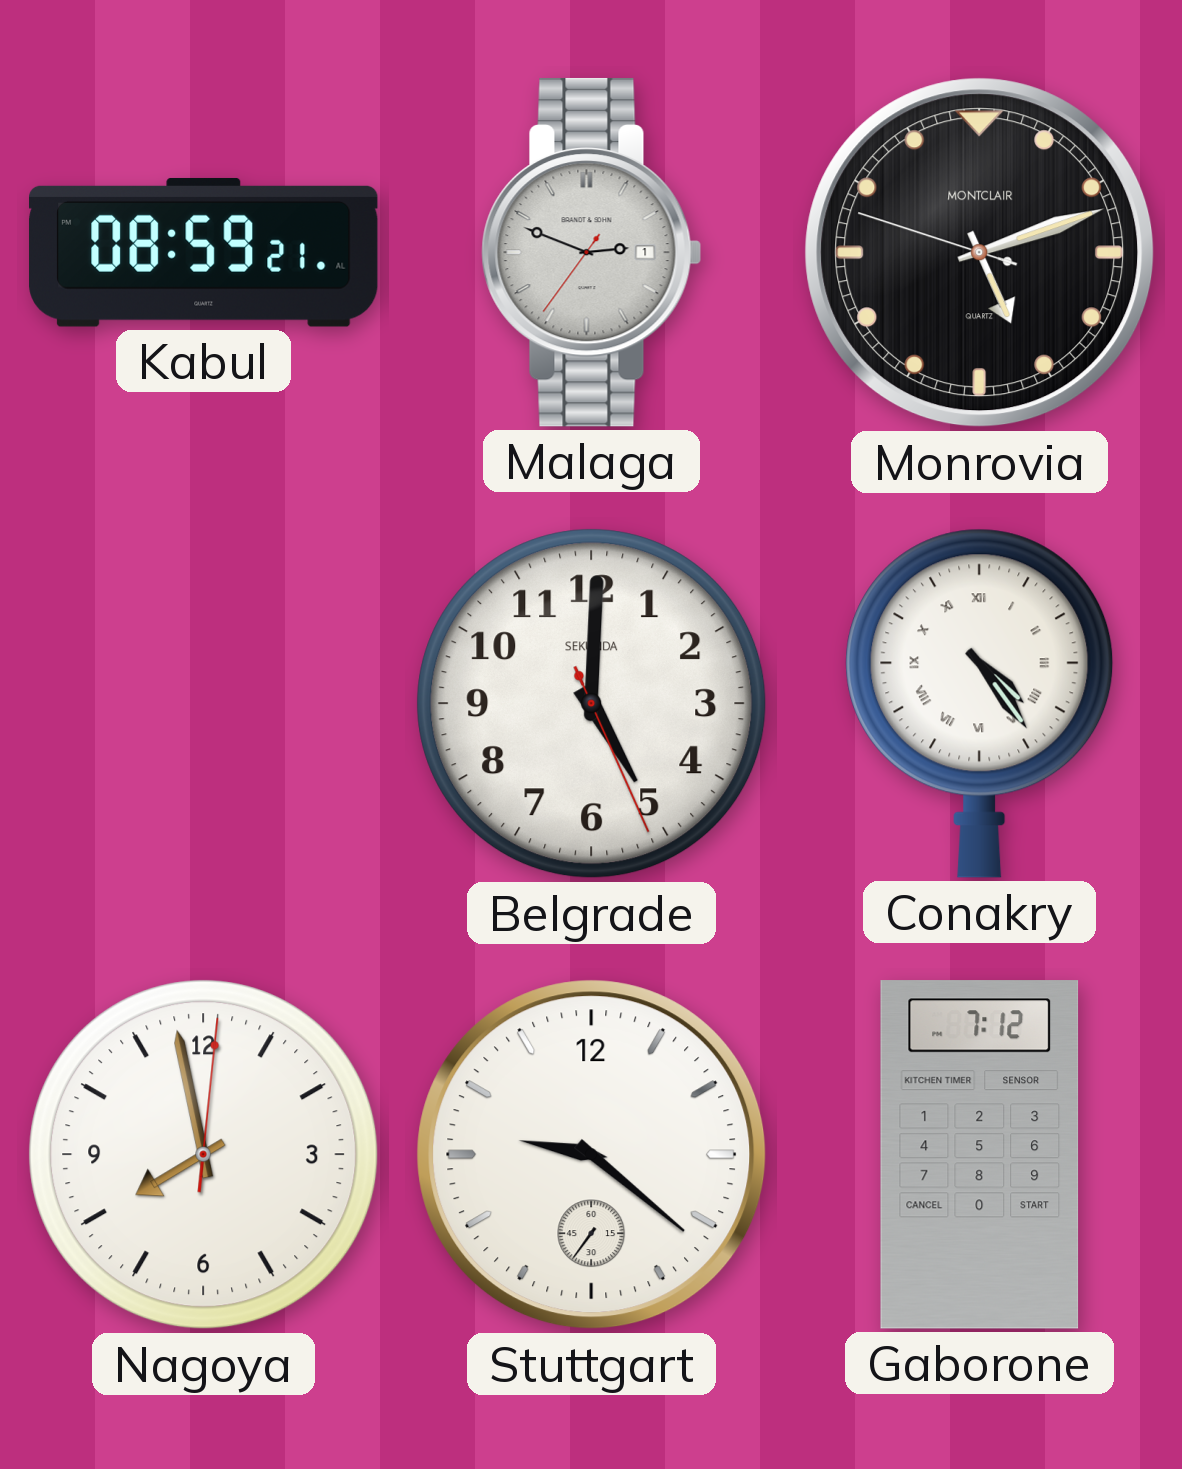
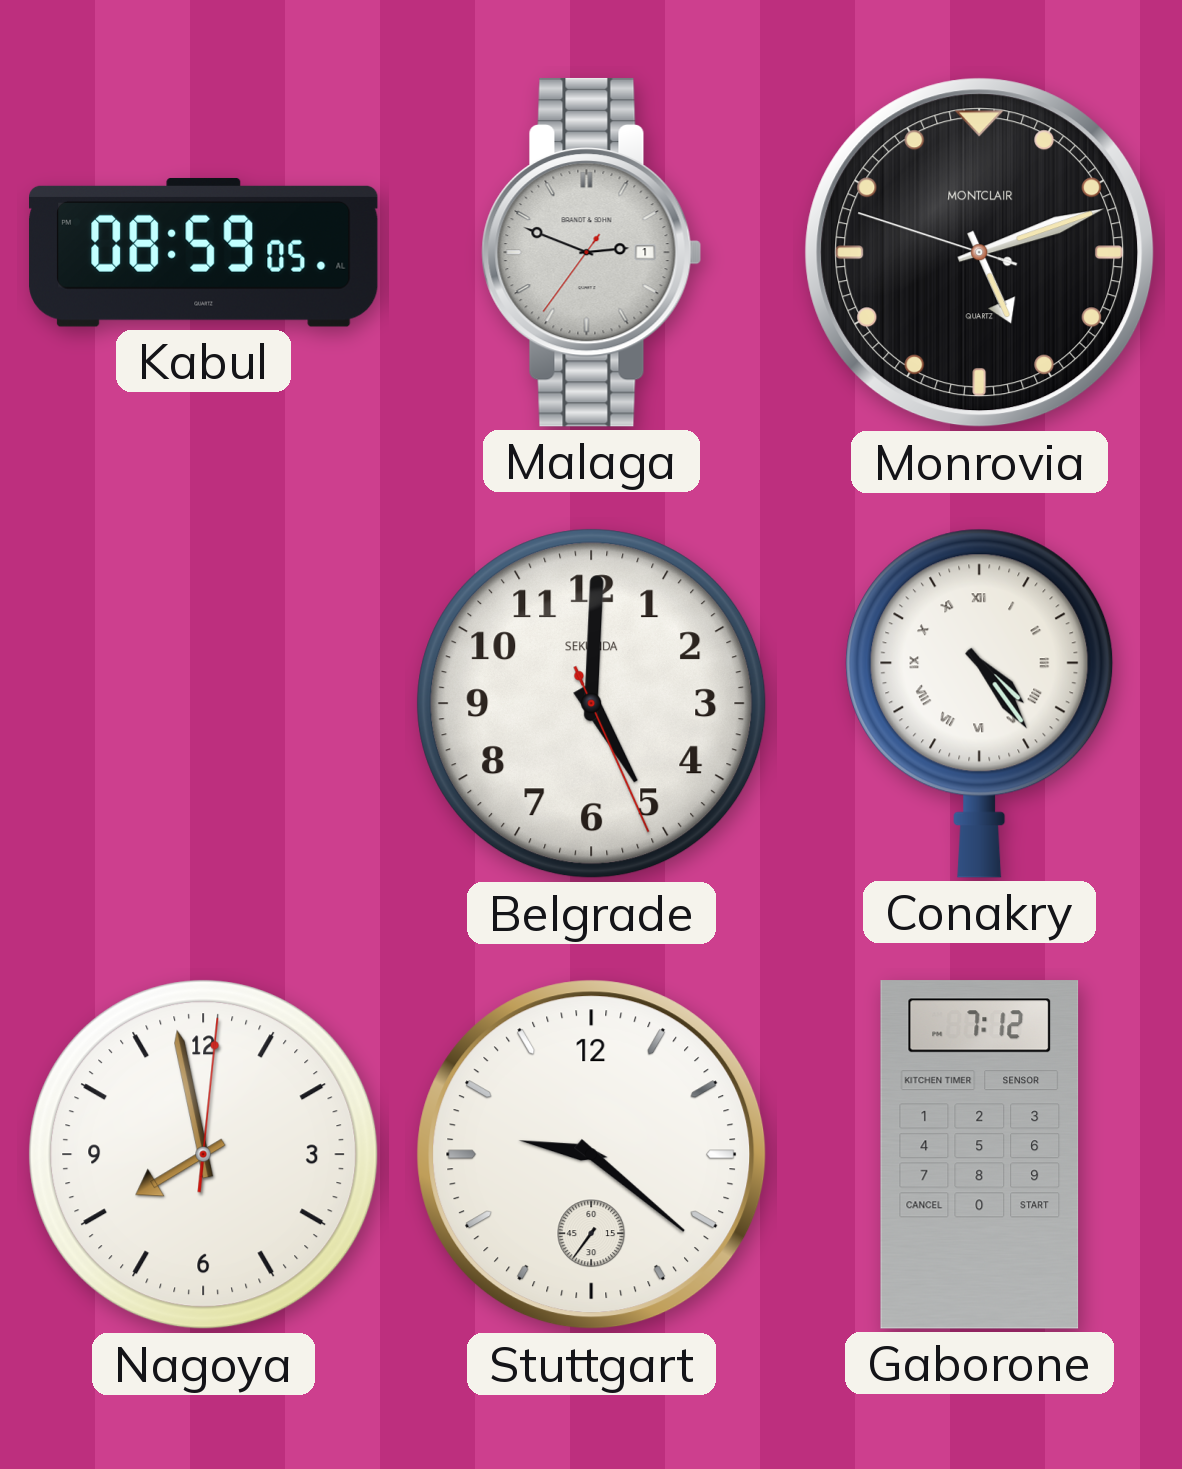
Kabul: 08:59:21 -> 08:59:05
